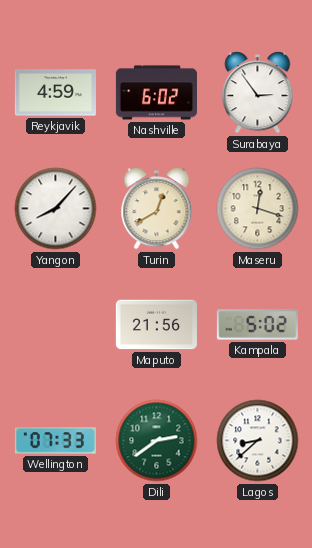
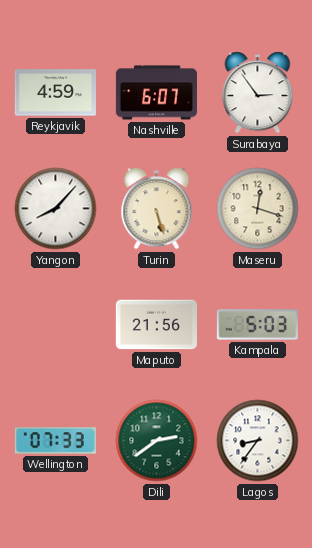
Nashville: 6:02 -> 6:07
Turin: 12:40 -> 5:27
Kampala: 5:02 -> 5:03
Lagos: 8:38 -> 8:36
